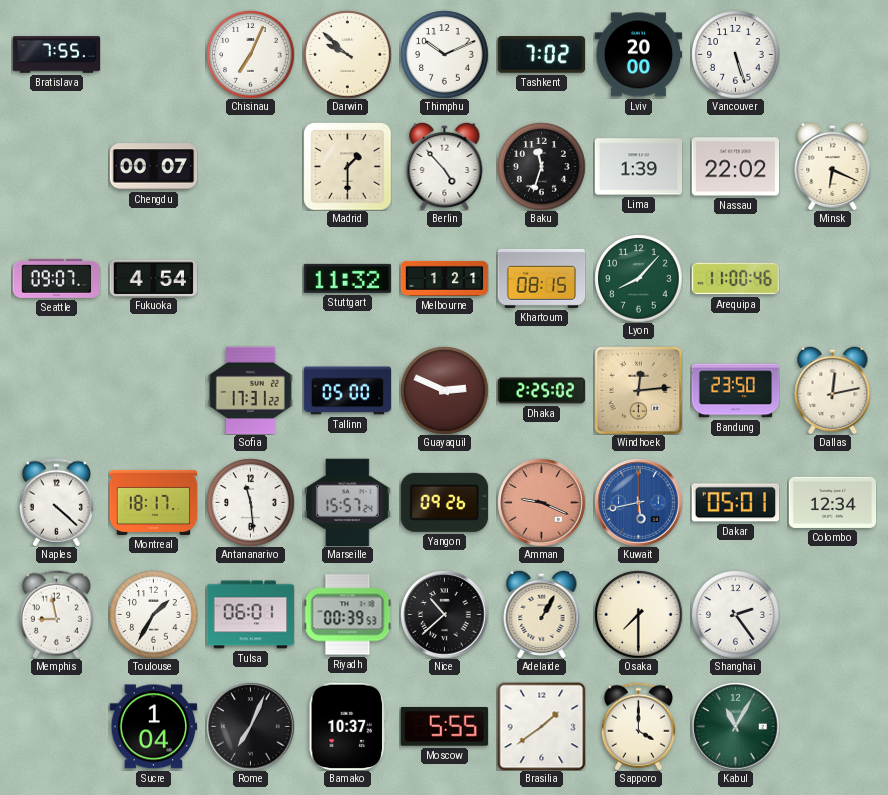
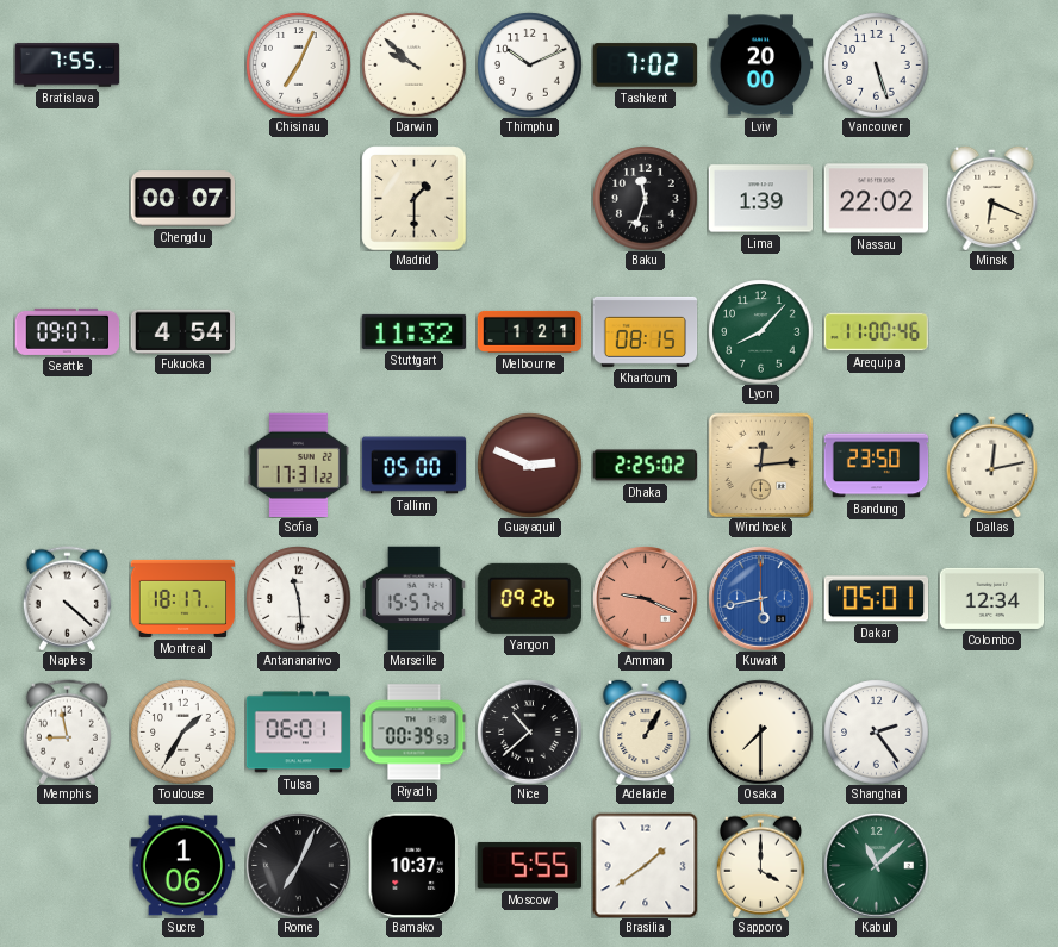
Berlin: 4:53 -> none
Sucre: 1:04 -> 1:06
Kabul: 11:05 -> 11:08
